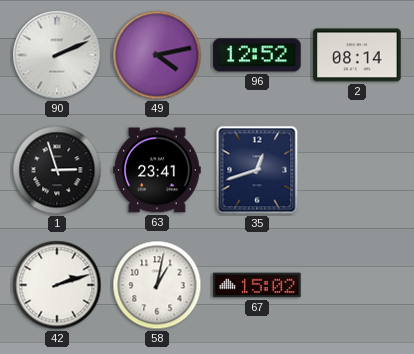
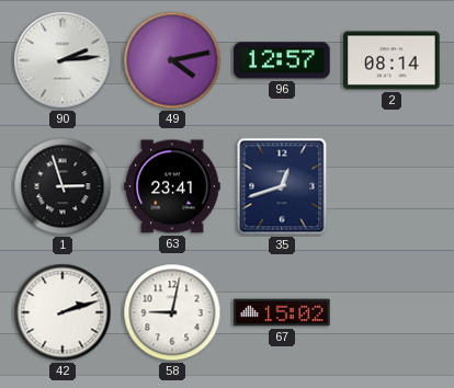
90: 2:11 -> 2:14
96: 12:52 -> 12:57
58: 1:02 -> 9:02
